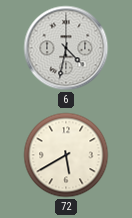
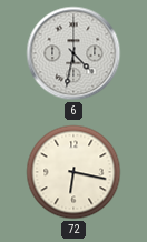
72: 5:40 -> 6:17
